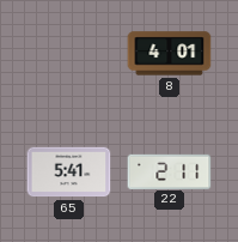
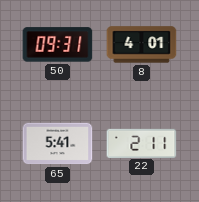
50: none -> 09:31
